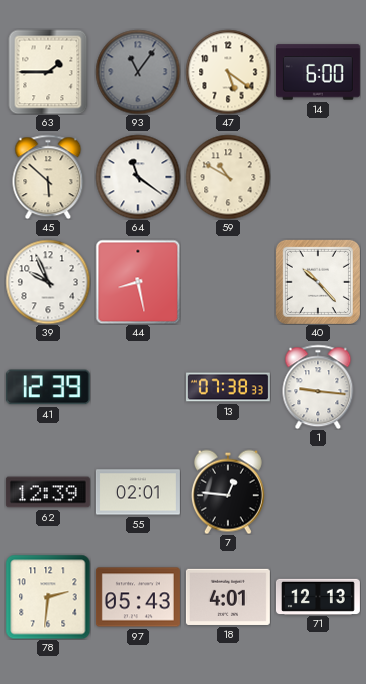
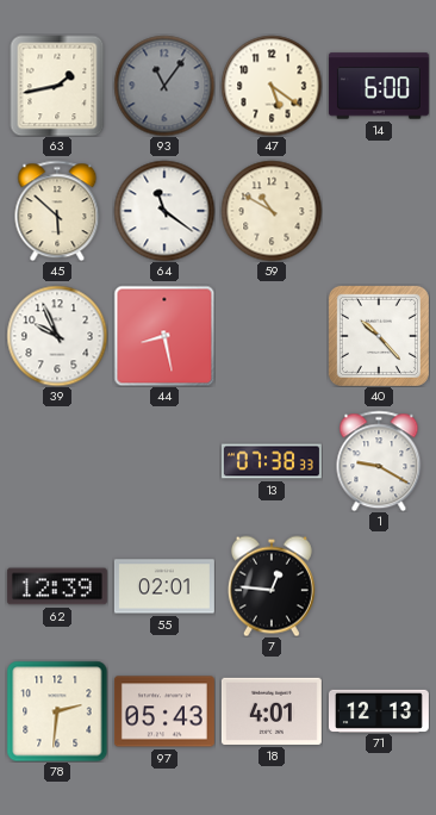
63: 1:45 -> 1:43
41: 12:39 -> none
1: 9:16 -> 9:20
